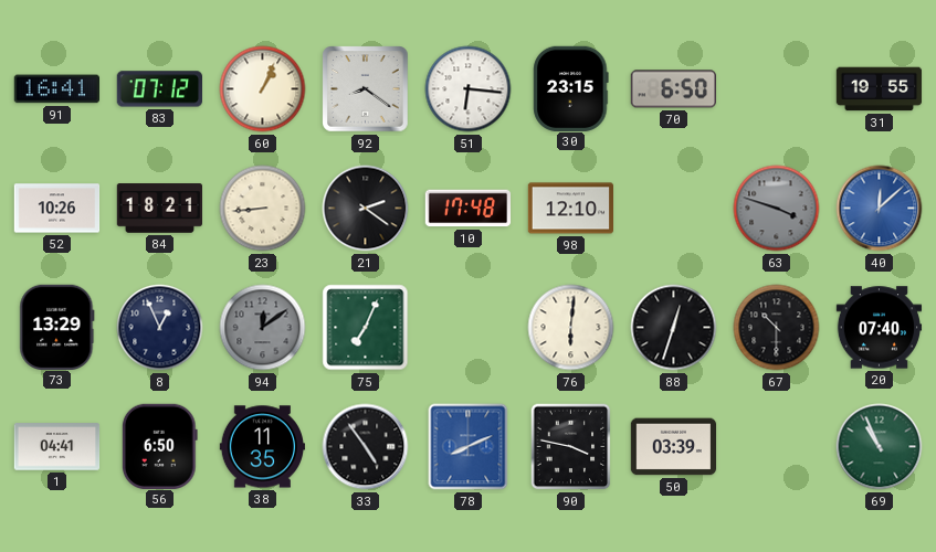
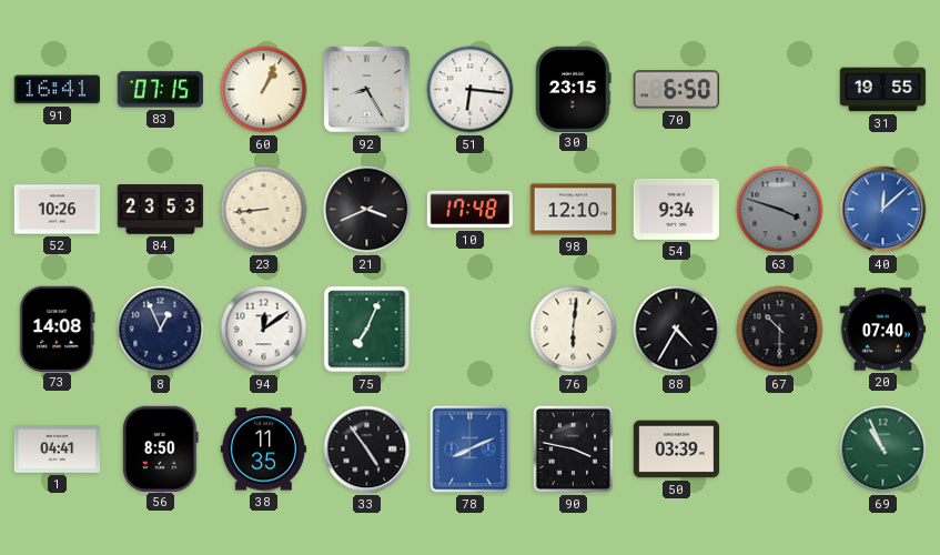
83: 07:12 -> 07:15
92: 8:21 -> 8:25
84: 18:21 -> 23:53
21: 2:21 -> 3:41
54: none -> 9:34
73: 13:29 -> 14:08
94 dial: grey -> white
88: 12:33 -> 4:35
56: 6:50 -> 8:50
